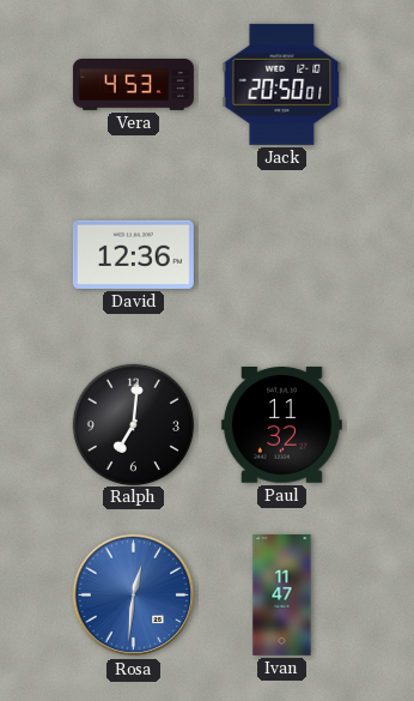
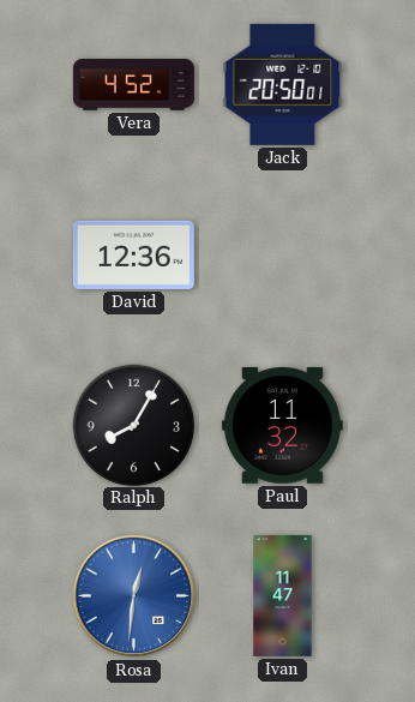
Vera: 4:53 -> 4:52
Ralph: 7:01 -> 8:05
